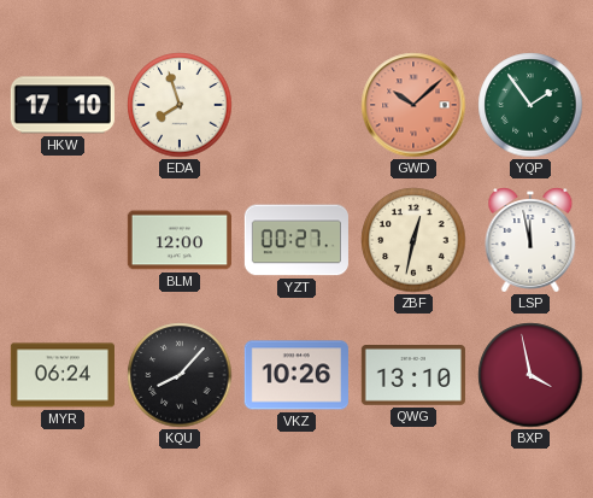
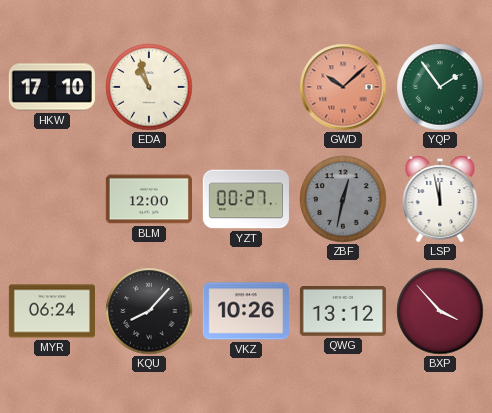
EDA: 7:57 -> 10:57
ZBF dial: cream -> grey
QWG: 13:10 -> 13:12
BXP: 3:58 -> 3:53
